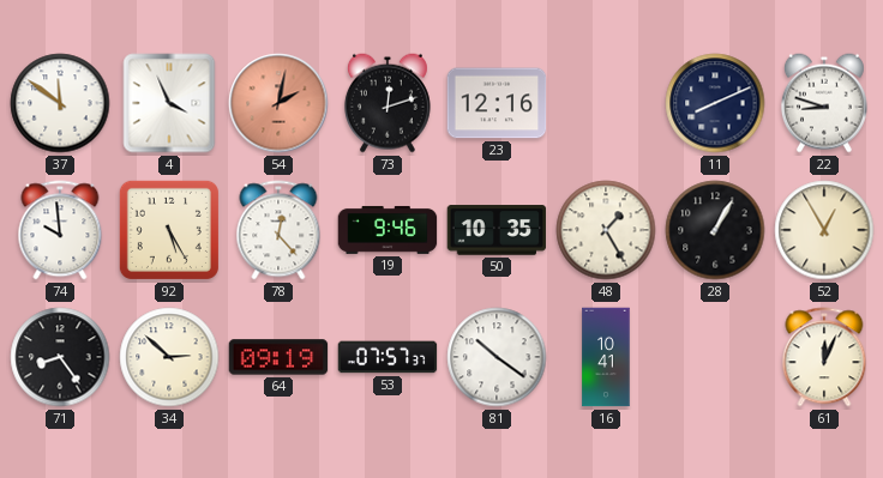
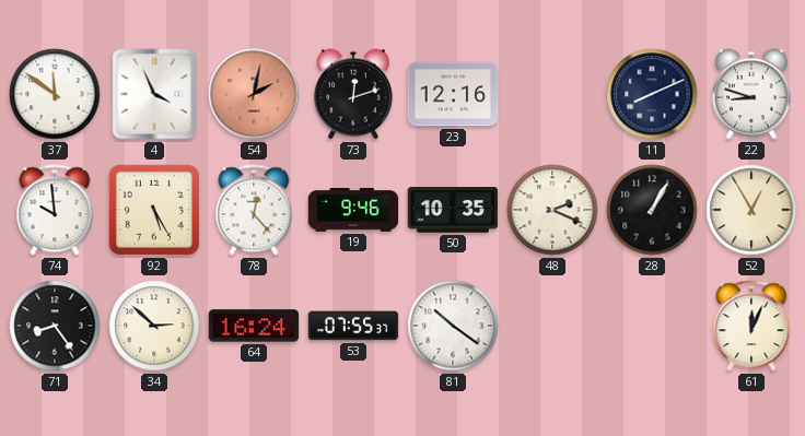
48: 1:25 -> 2:19
64: 09:19 -> 16:24
53: 07:57 -> 07:55
16: 10:41 -> none
